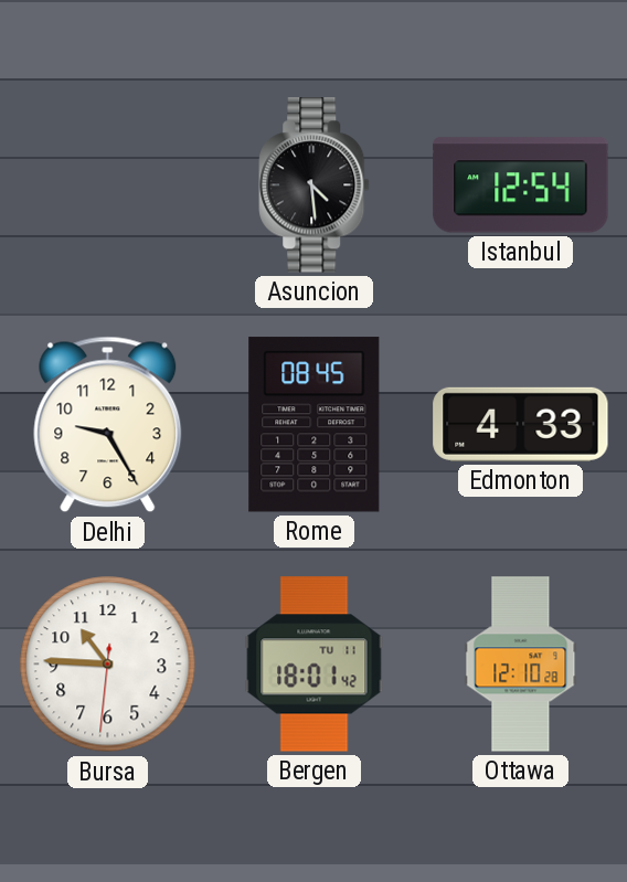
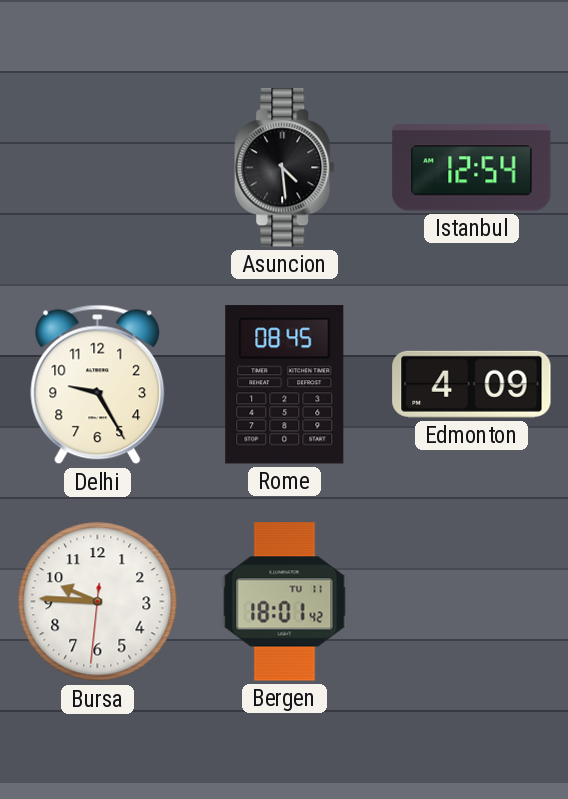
Edmonton: 4:33 -> 4:09
Bursa: 10:45 -> 9:45
Ottawa: 12:10 -> none
